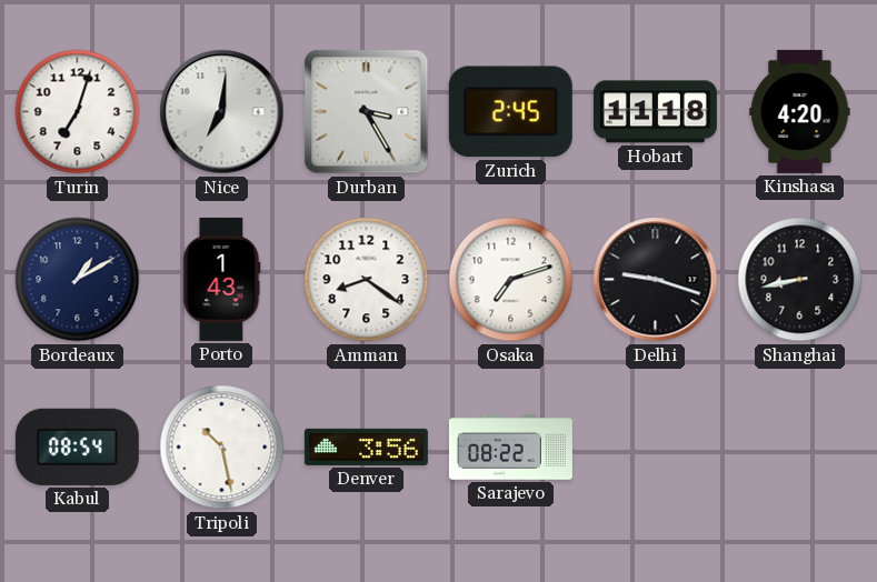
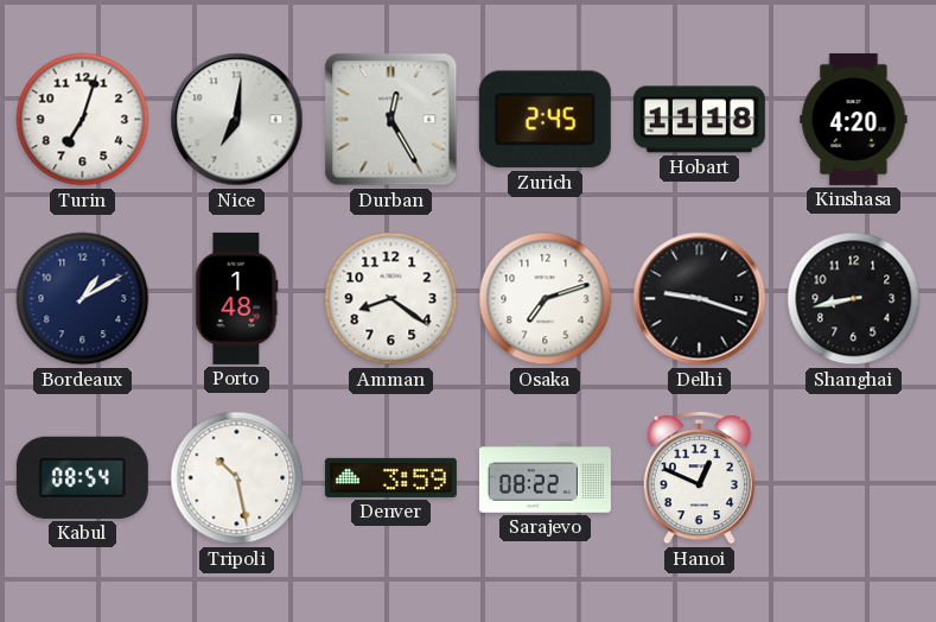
Durban: 3:25 -> 12:25
Porto: 1:43 -> 1:48
Denver: 3:56 -> 3:59
Hanoi: none -> 12:49
